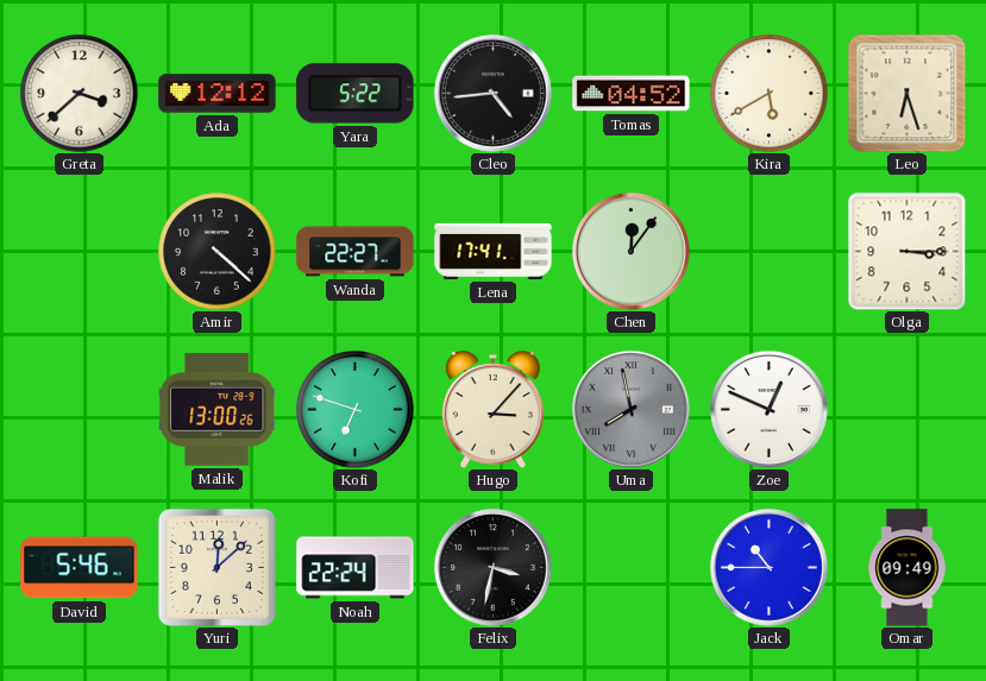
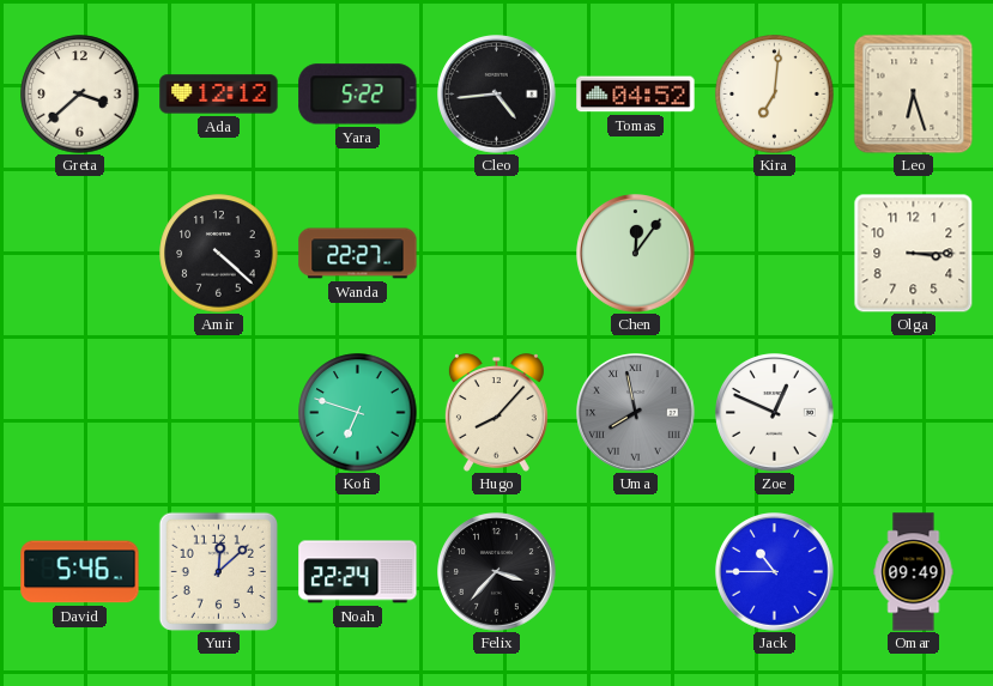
Kira: 5:40 -> 7:01
Lena: 17:41 -> none
Malik: 13:00 -> none
Hugo: 3:07 -> 8:07
Felix: 3:32 -> 3:37
